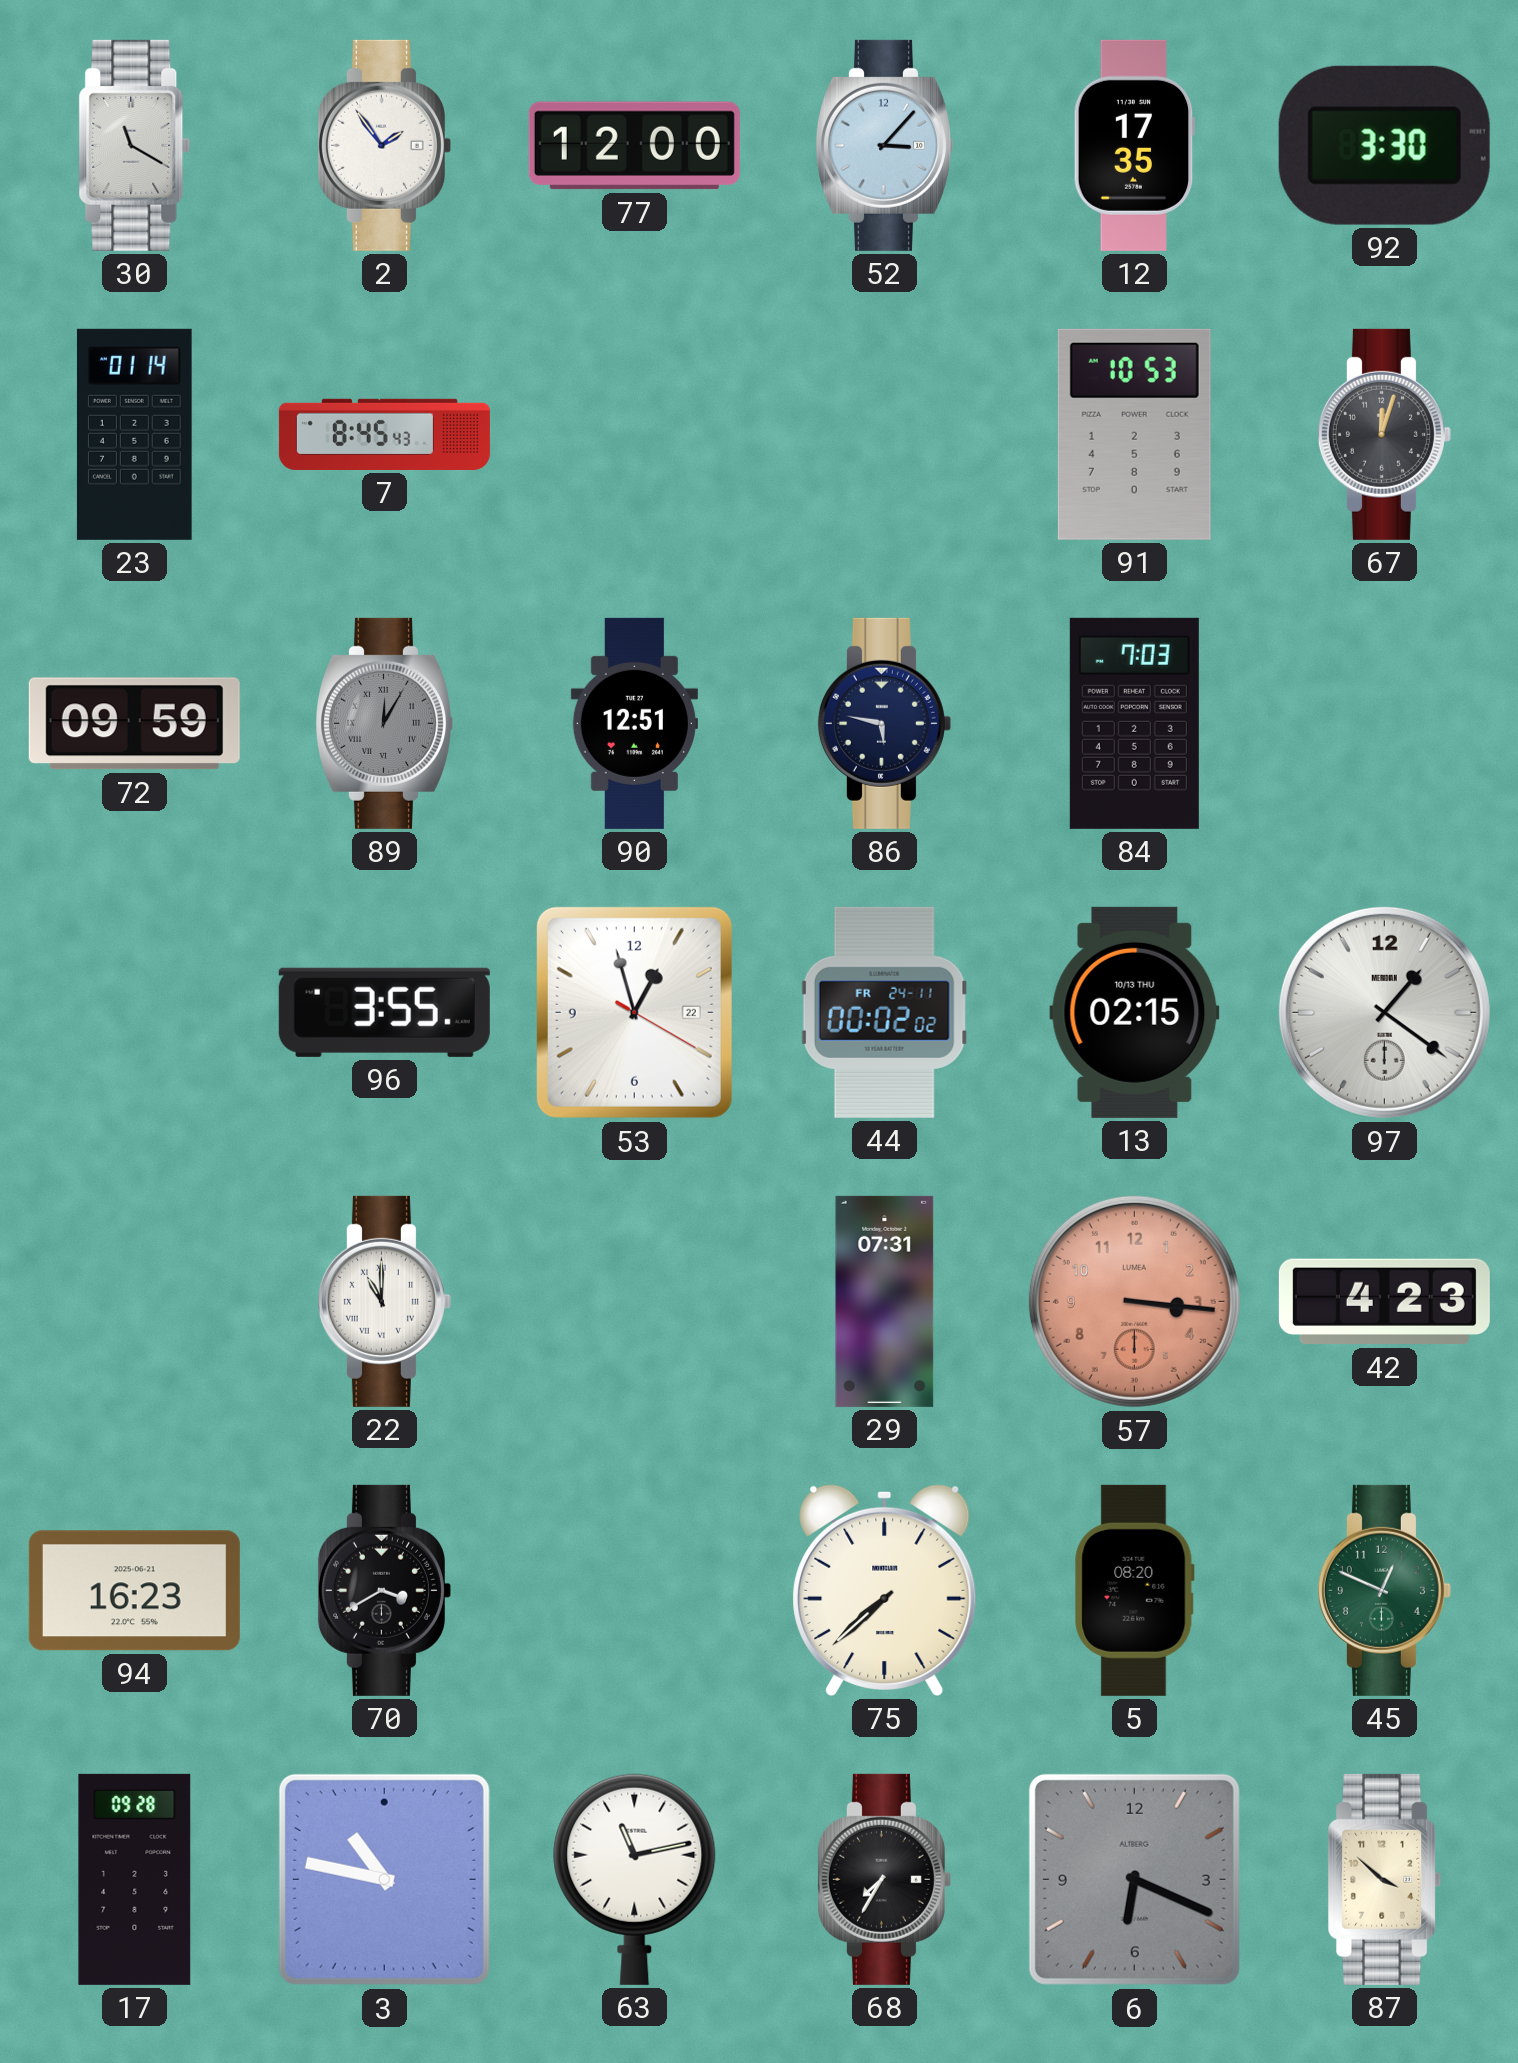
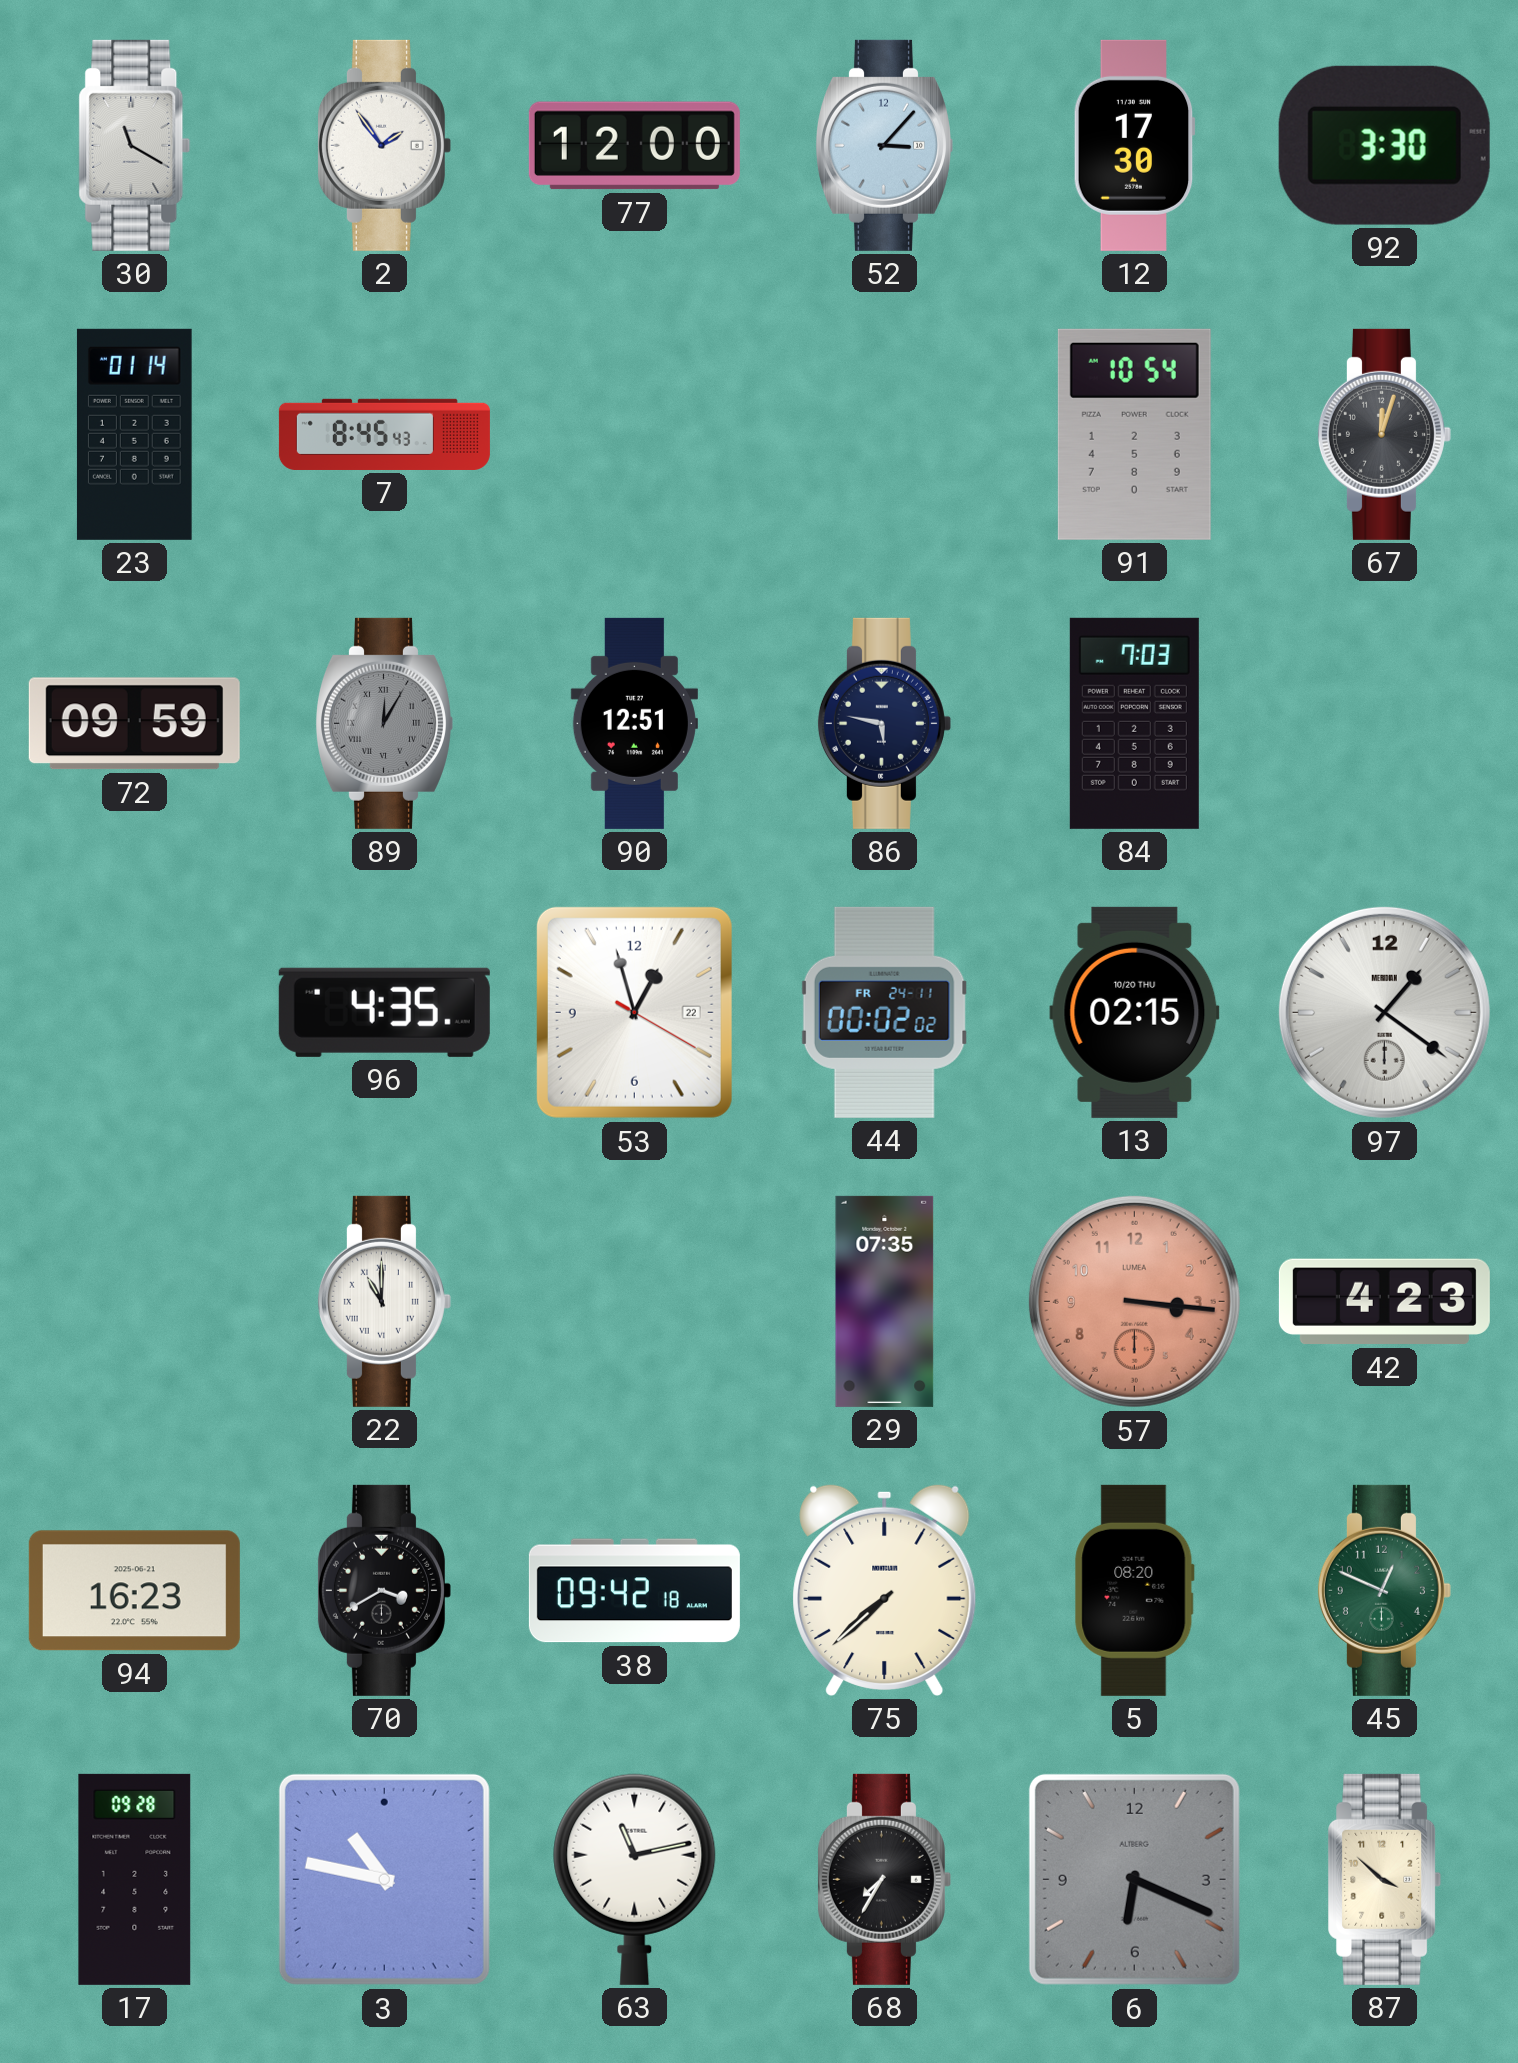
12: 17:35 -> 17:30
91: 10:53 -> 10:54
96: 3:55 -> 4:35
13 date: 10/13 THU -> 10/20 THU
29: 07:31 -> 07:35
38: none -> 09:42
